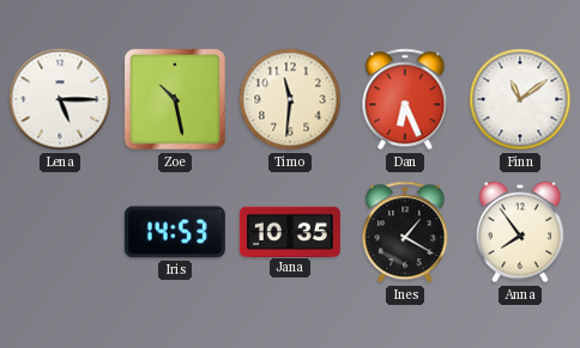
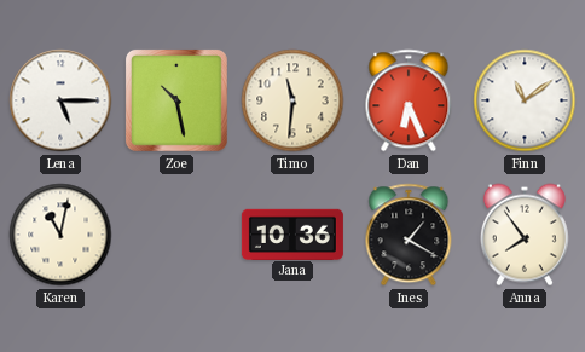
Karen: none -> 11:02
Iris: 14:53 -> none
Jana: 10:35 -> 10:36
